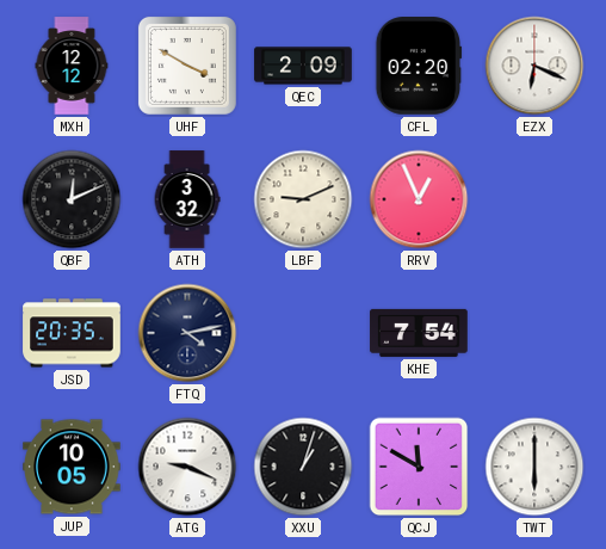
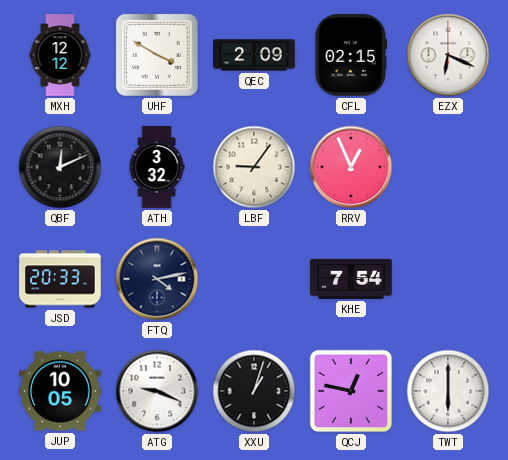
CFL: 02:20 -> 02:15
LBF: 9:11 -> 9:06
JSD: 20:35 -> 20:33
QCJ: 11:50 -> 12:47
